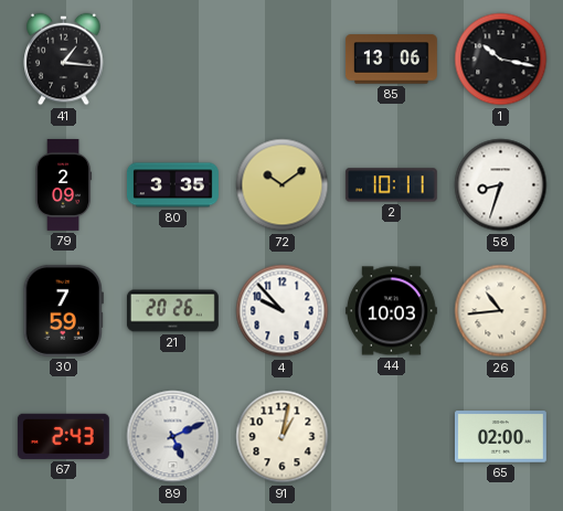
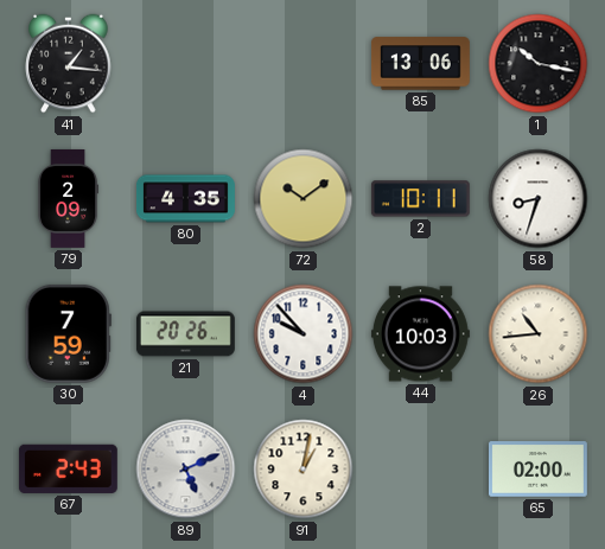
80: 3:35 -> 4:35
